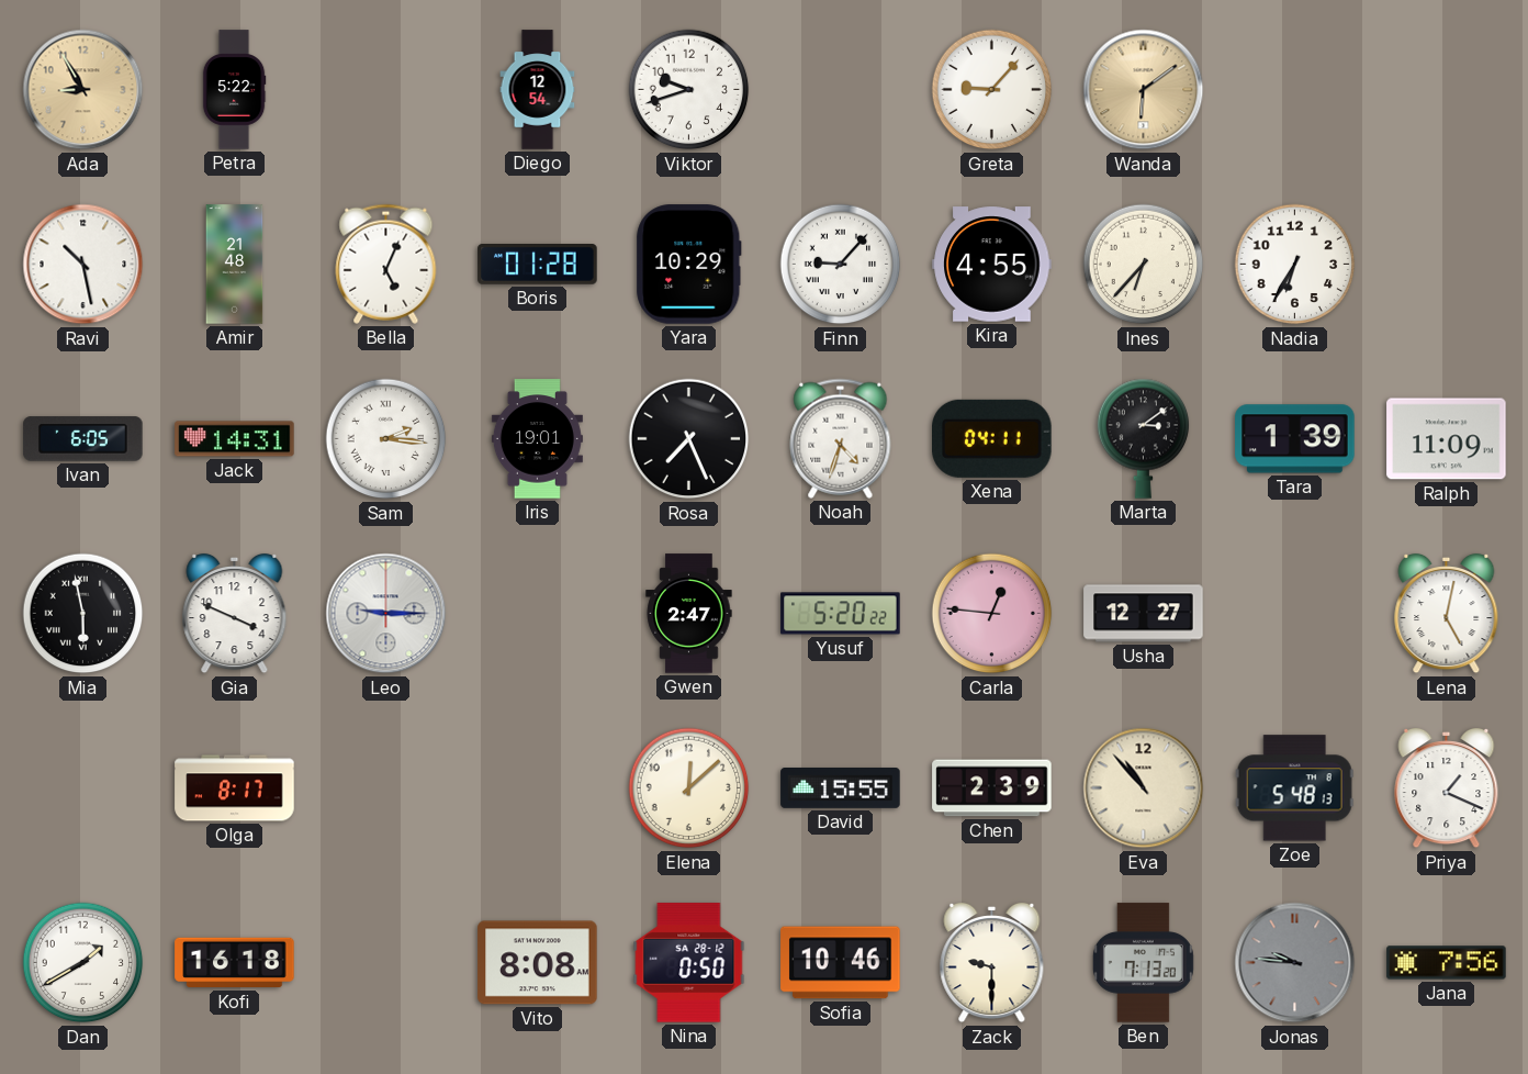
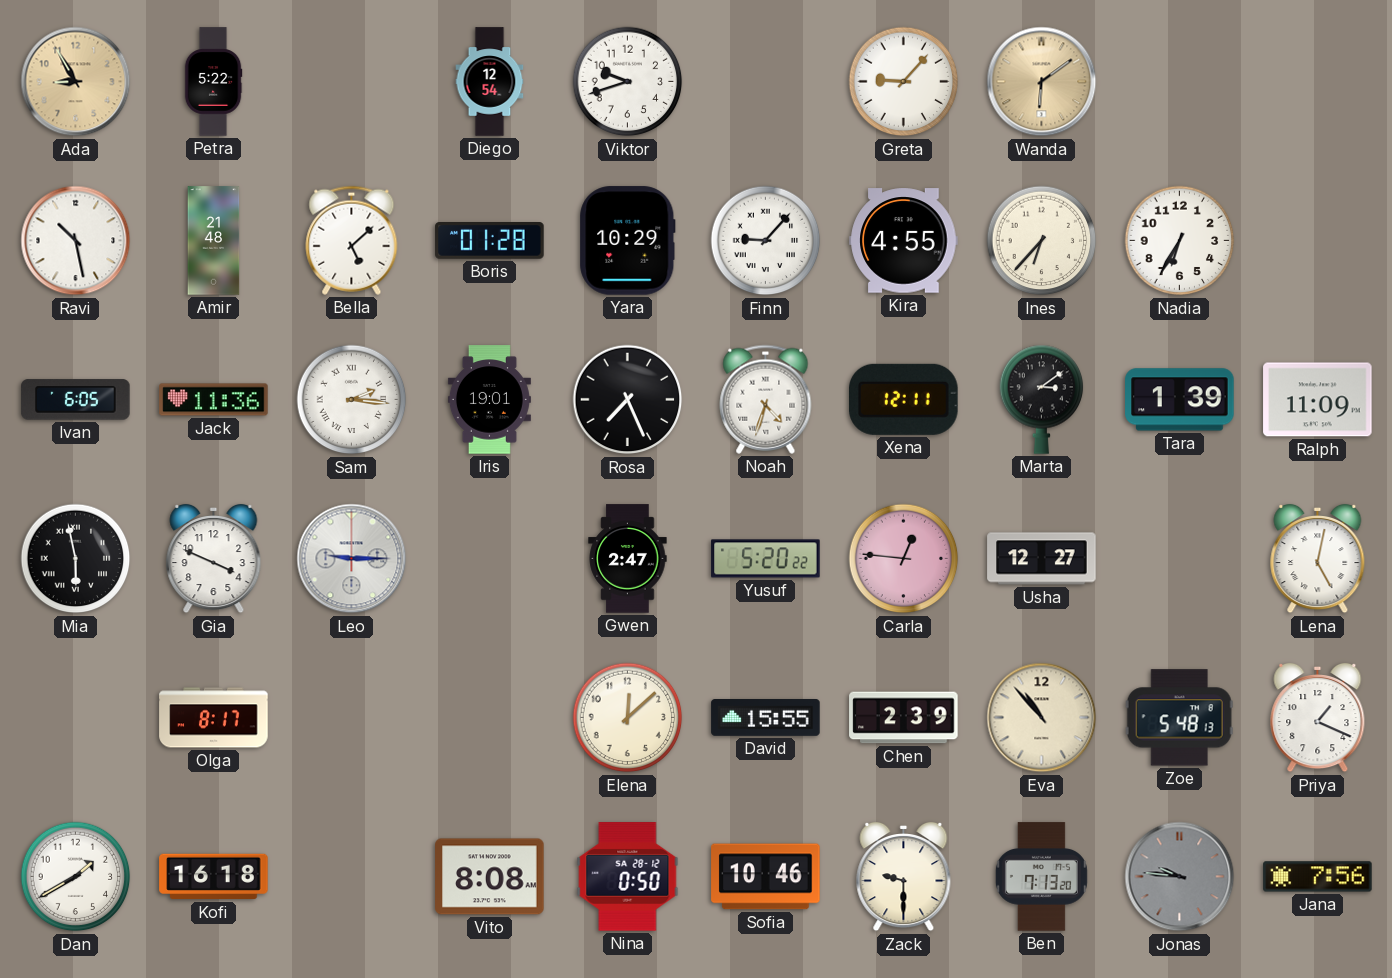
Bella: 5:04 -> 5:08
Jack: 14:31 -> 11:36
Xena: 04:11 -> 12:11
